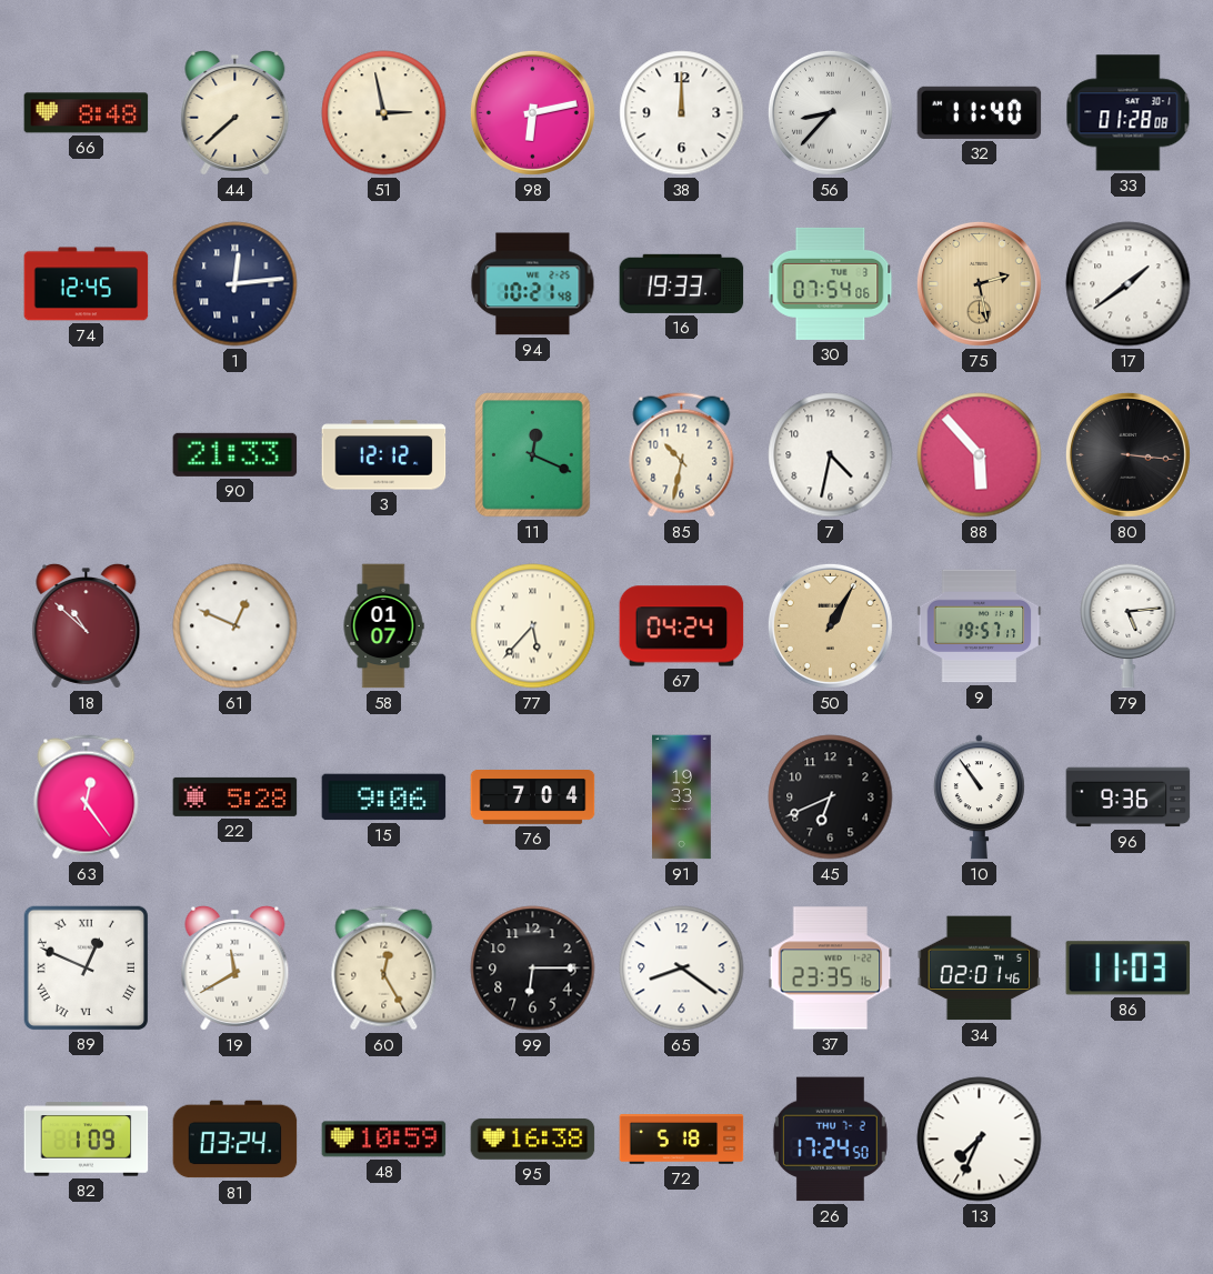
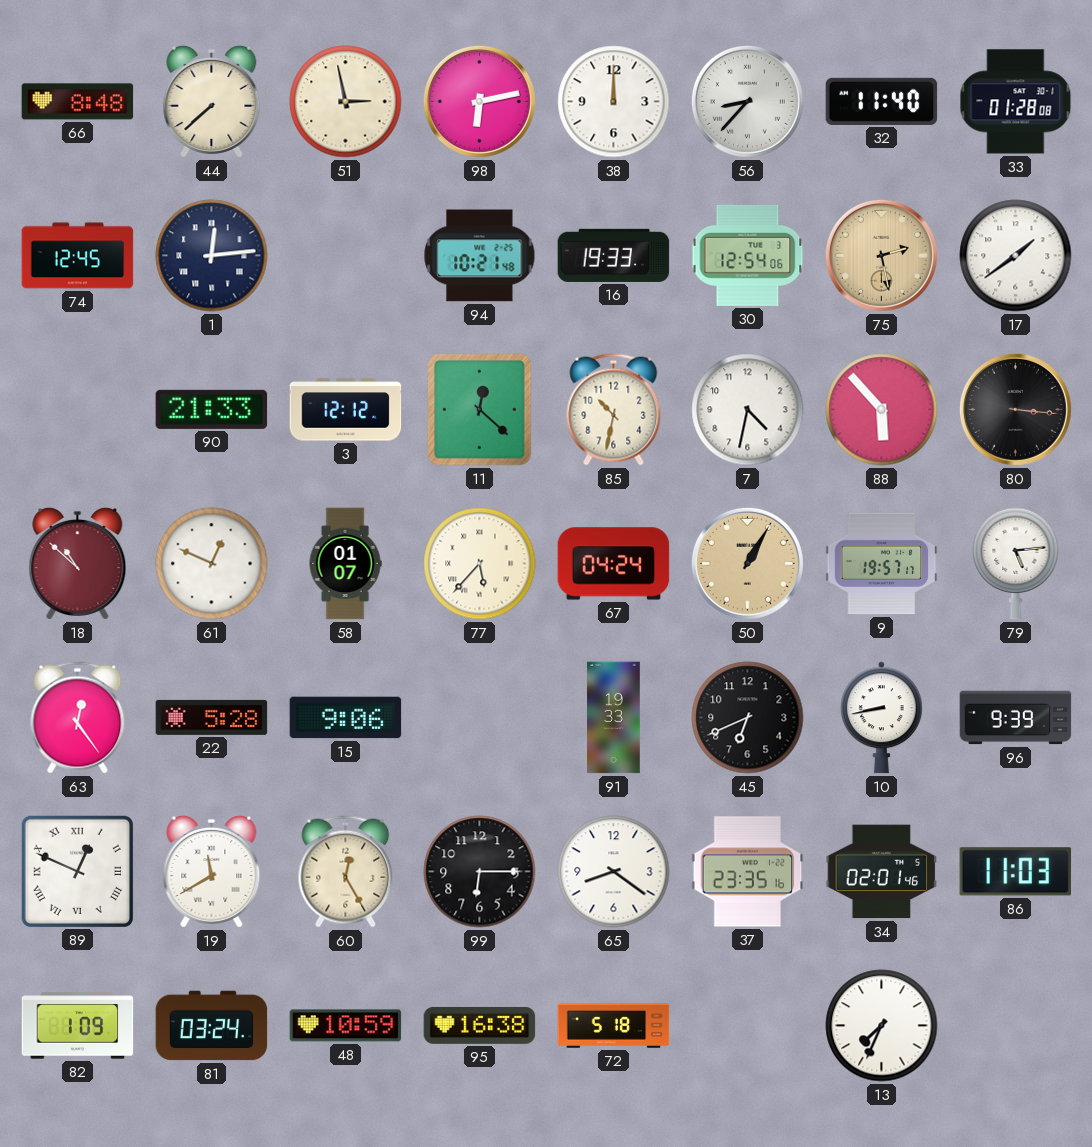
30: 07:54 -> 12:54
11: 12:19 -> 12:22
76: 7:04 -> none
10: 10:54 -> 8:43
96: 9:36 -> 9:39
26: 17:24 -> none
